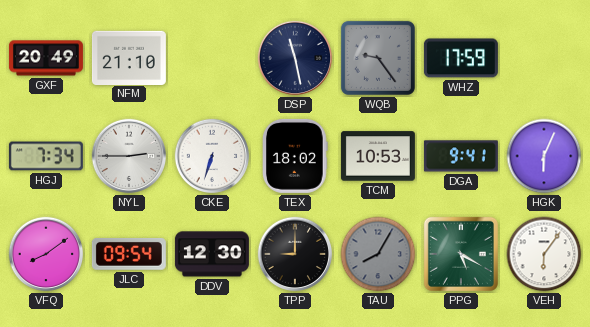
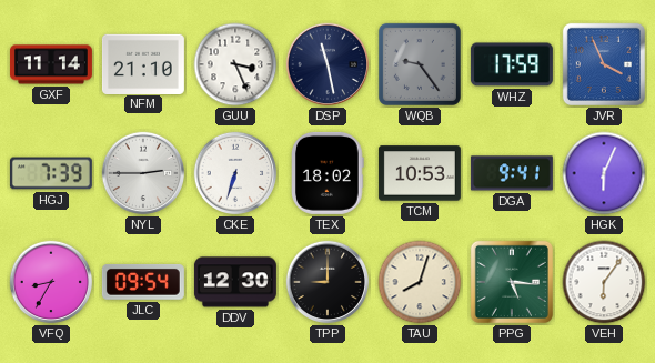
GXF: 20:49 -> 11:14
GUU: none -> 3:26
JVR: none -> 3:56
HGJ: 7:34 -> 7:39
VFQ: 8:09 -> 8:35
TAU: 8:05 -> 8:03
TAU dial: grey -> cream
PPG: 5:20 -> 5:16
